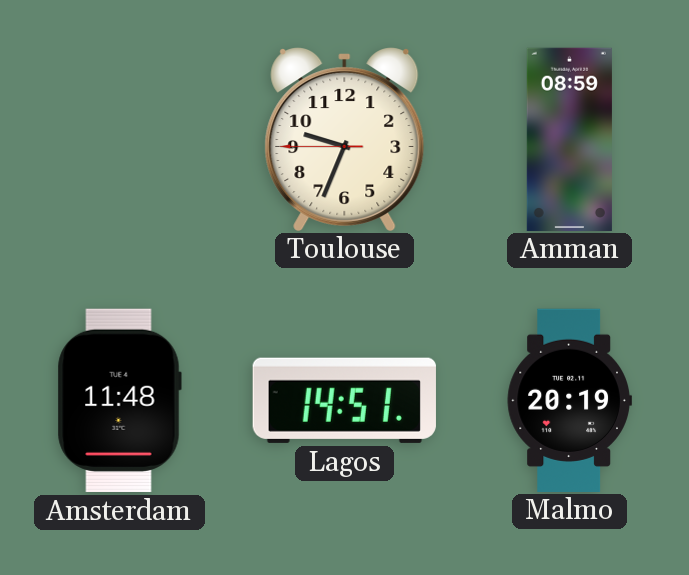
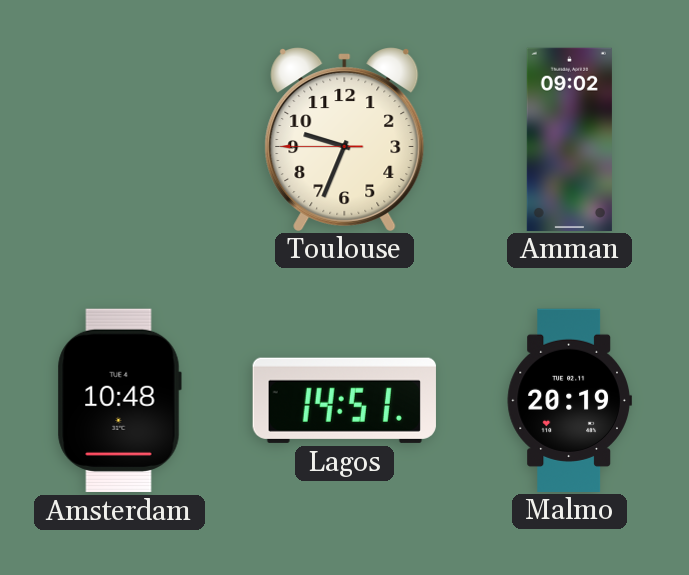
Amman: 08:59 -> 09:02
Amsterdam: 11:48 -> 10:48
